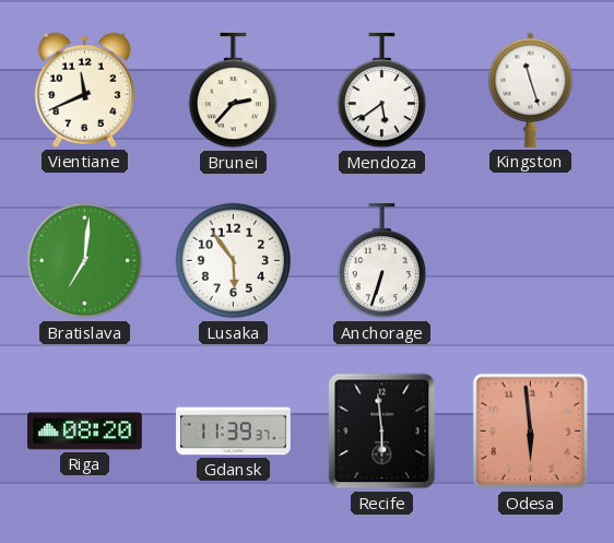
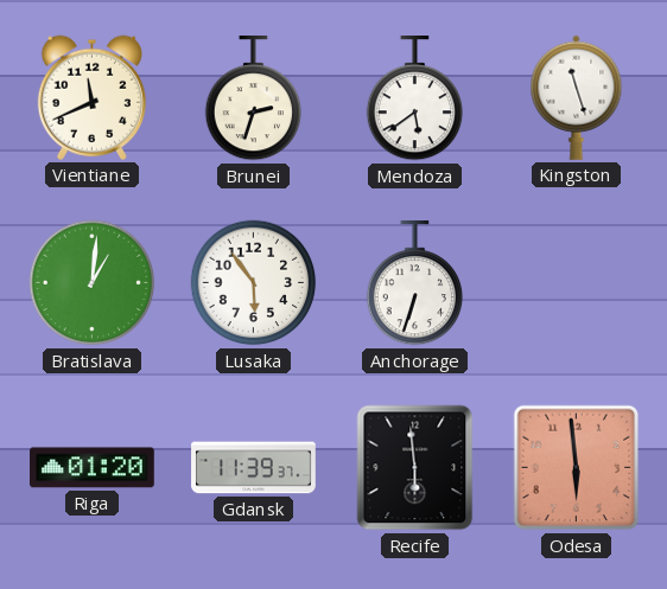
Brunei: 2:37 -> 2:33
Bratislava: 7:01 -> 1:01
Riga: 08:20 -> 01:20
